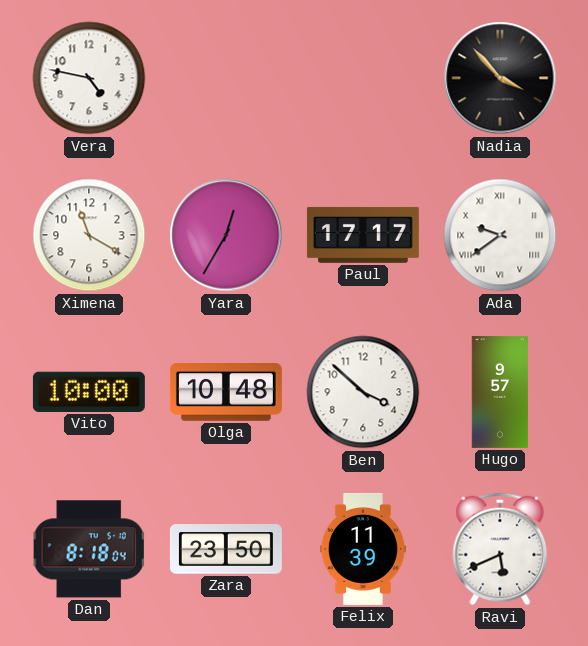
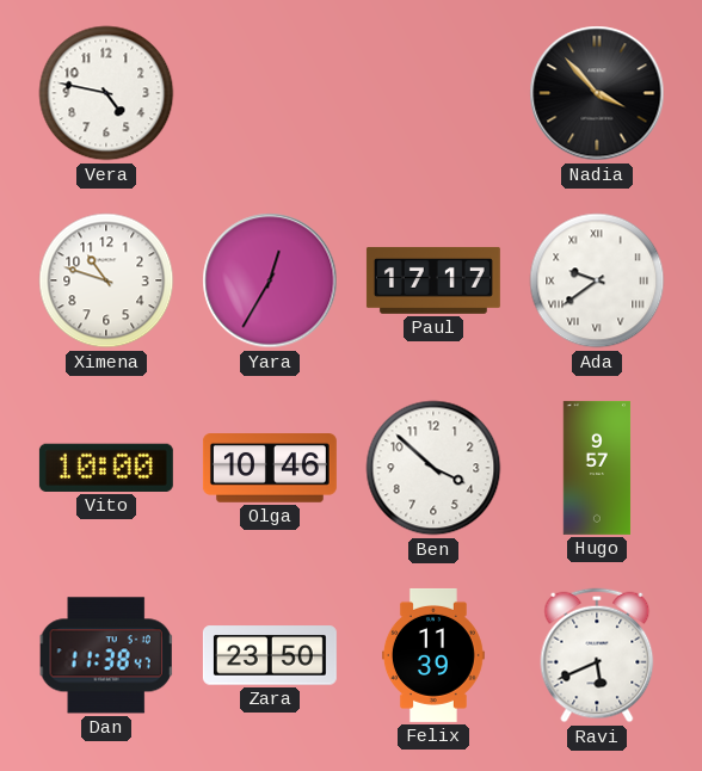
Ximena: 11:20 -> 10:48
Olga: 10:48 -> 10:46
Dan: 8:18 -> 11:38
